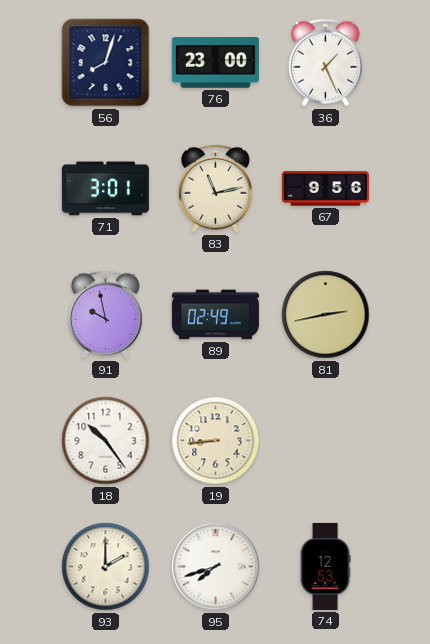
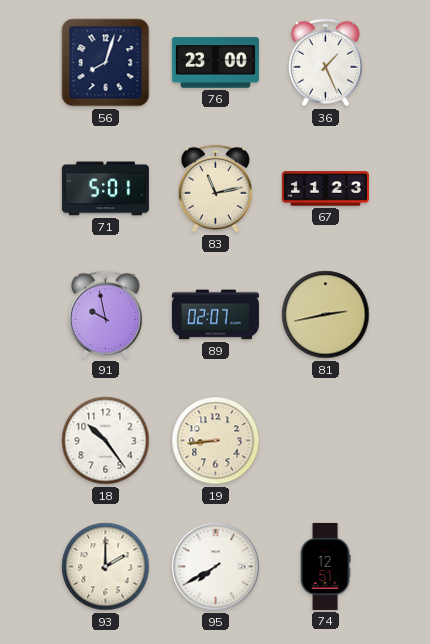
71: 3:01 -> 5:01
67: 9:56 -> 11:23
89: 02:49 -> 02:07
95: 7:42 -> 7:40
74: 12:53 -> 12:51
